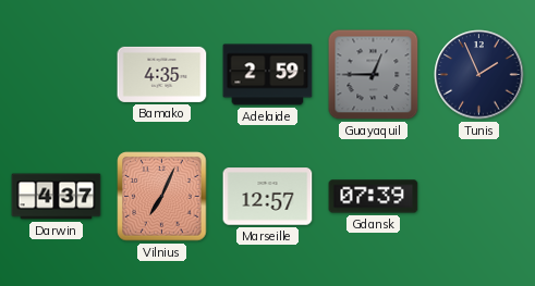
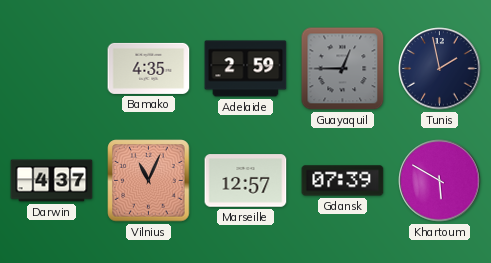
Tunis: 1:56 -> 1:58
Vilnius: 7:04 -> 11:04
Khartoum: none -> 5:50
